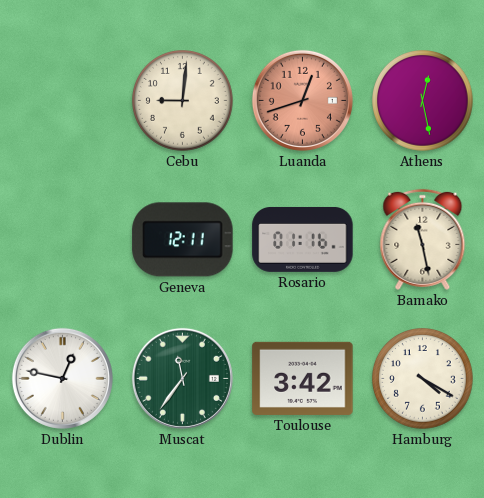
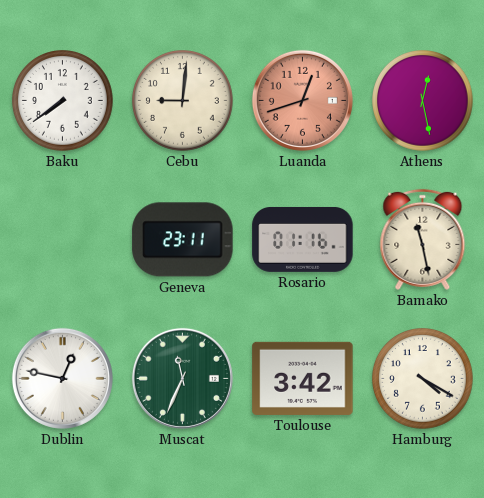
Baku: none -> 7:39
Geneva: 12:11 -> 23:11
Muscat: 11:36 -> 11:34
